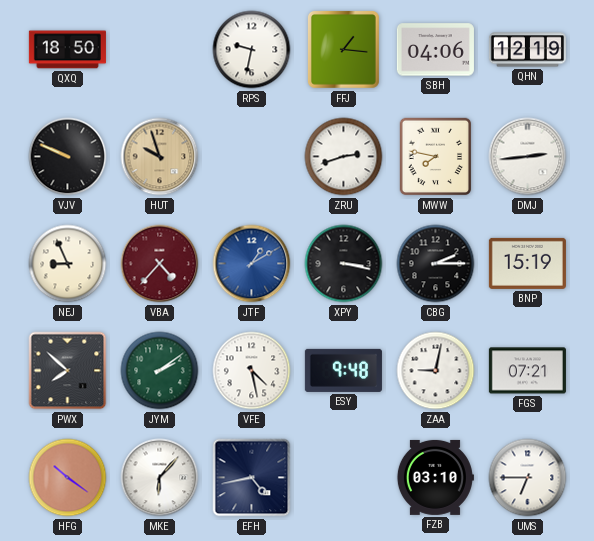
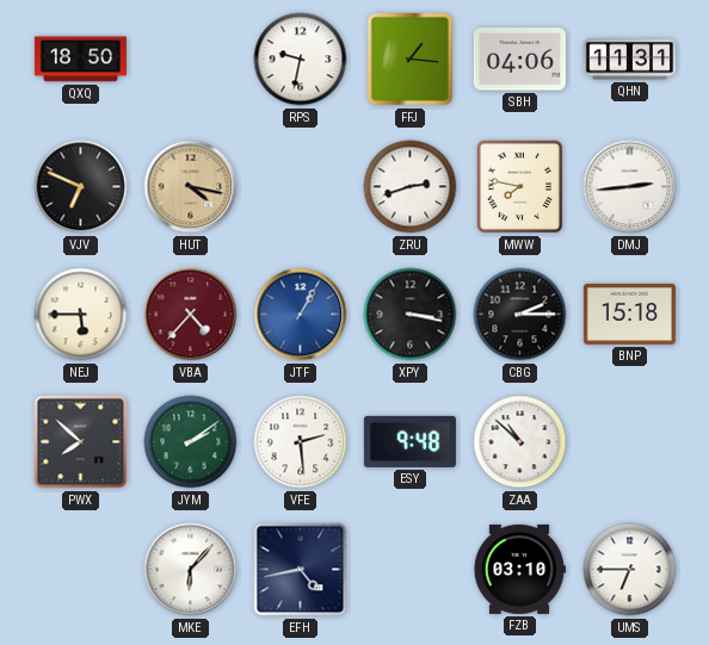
QHN: 12:19 -> 11:31
VJV: 9:49 -> 6:49
HUT: 9:57 -> 4:17
NEJ: 8:56 -> 5:45
JTF: 1:10 -> 1:05
BNP: 15:19 -> 15:18
VFE: 4:28 -> 2:29
ZAA: 9:02 -> 10:52
FGS: 07:21 -> none
HFG: 10:21 -> none
